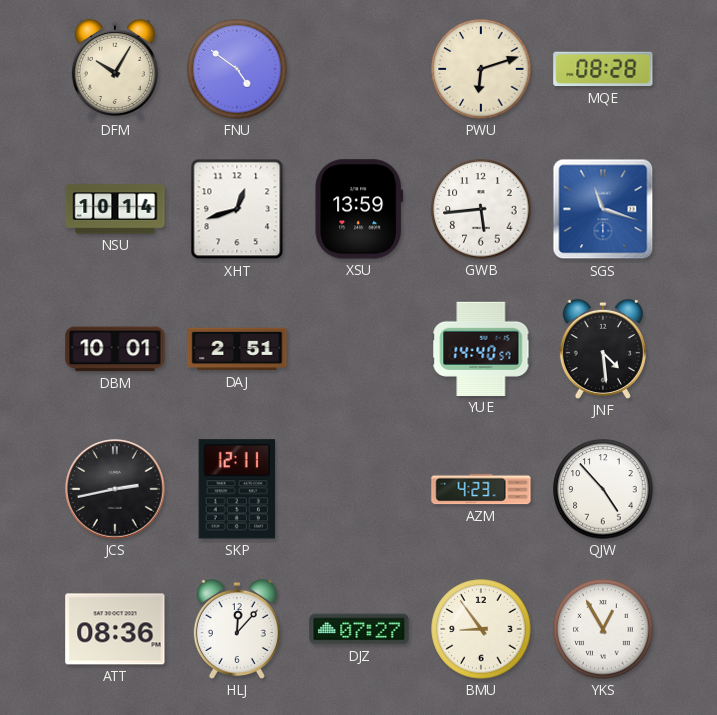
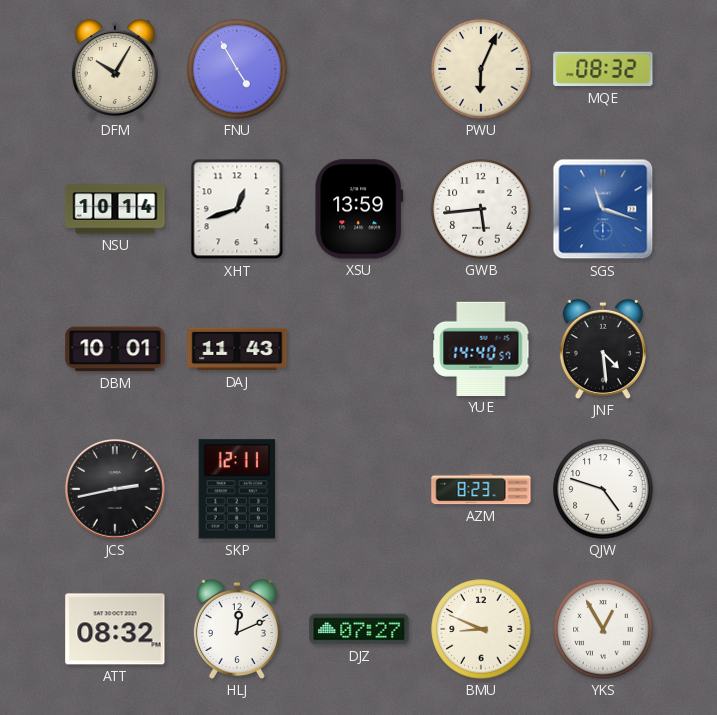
FNU: 4:51 -> 4:55
PWU: 6:12 -> 6:04
MQE: 08:28 -> 08:32
DAJ: 2:51 -> 11:43
AZM: 4:23 -> 8:23
QJW: 4:53 -> 4:48
ATT: 08:36 -> 08:32
HLJ: 12:07 -> 12:11
BMU: 8:54 -> 8:49
